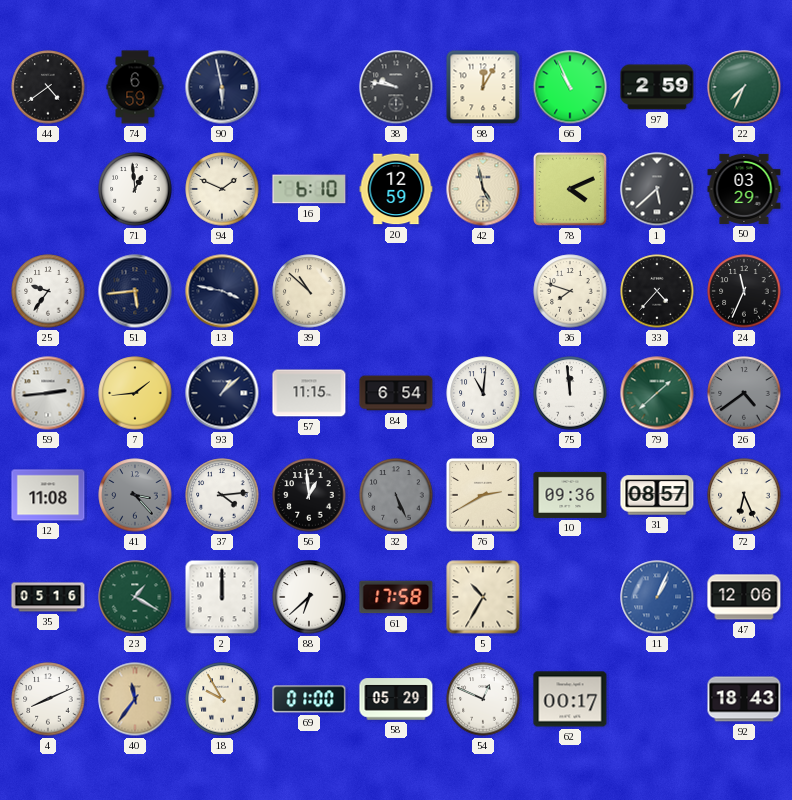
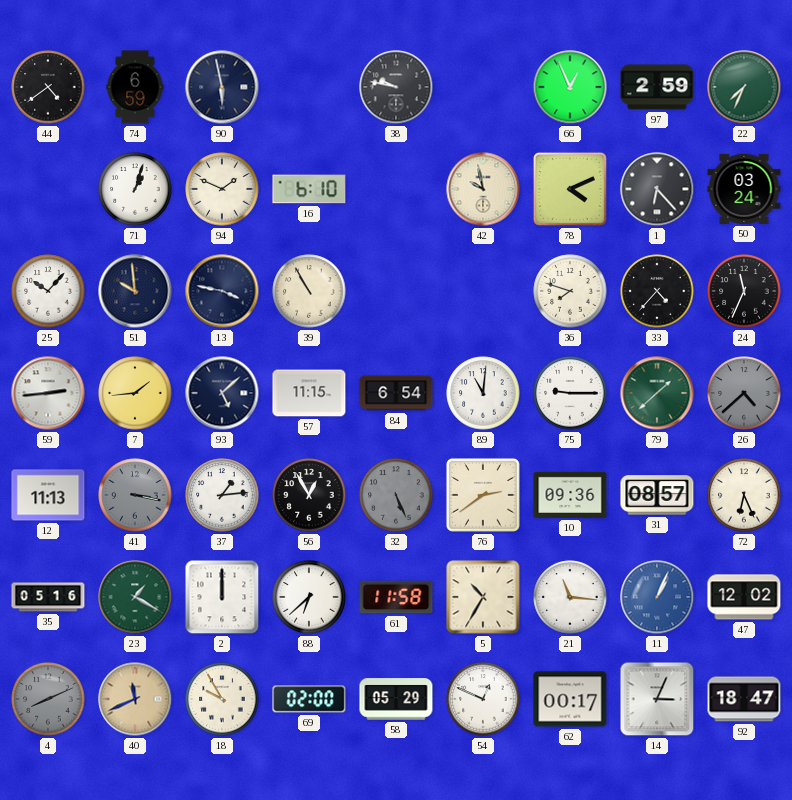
98: 12:05 -> none
66: 10:56 -> 12:56
71: 12:59 -> 1:03
20: 12:59 -> none
42: 4:58 -> 9:58
1: 5:38 -> 6:23
50: 03:29 -> 03:24
25: 9:36 -> 10:07
51: 5:44 -> 9:59
39: 10:52 -> 10:55
93: 1:08 -> 5:08
75: 11:59 -> 9:15
26: 4:39 -> 4:38
12: 11:08 -> 11:13
41: 3:23 -> 3:17
37: 4:14 -> 1:14
56: 12:59 -> 12:55
76: 2:40 -> 2:39
61: 17:58 -> 11:58
21: none -> 11:16
47: 12:06 -> 12:02
4 dial: white -> grey
40: 11:36 -> 11:41
69: 01:00 -> 02:00
14: none -> 3:04
92: 18:43 -> 18:47
